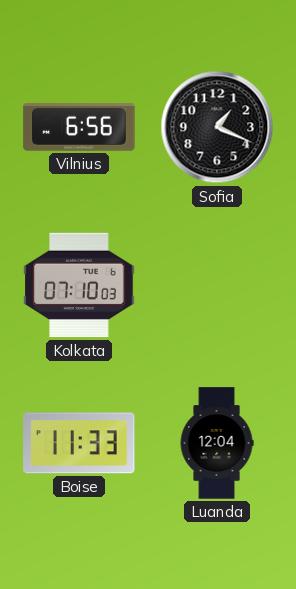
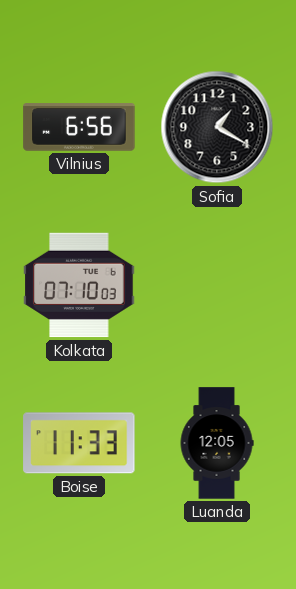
Sofia: 1:19 -> 1:20
Luanda: 12:04 -> 12:05
